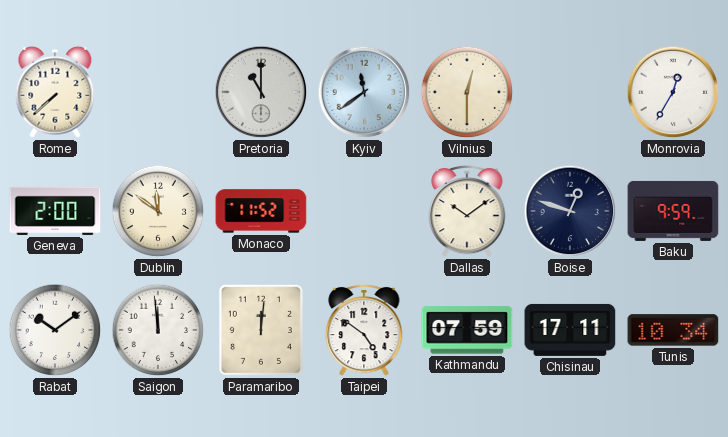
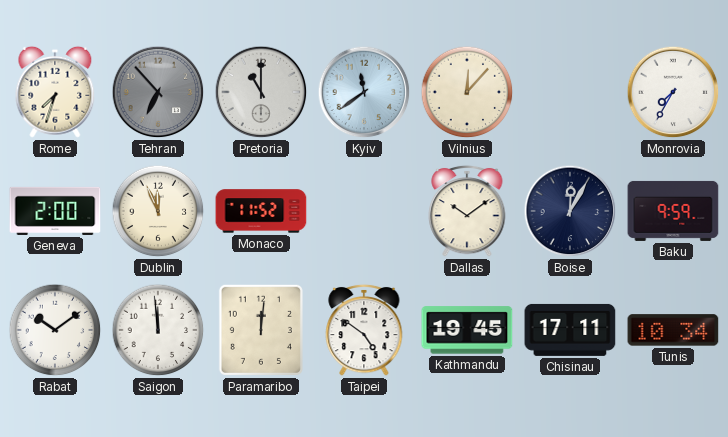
Rome: 7:38 -> 7:33
Tehran: none -> 6:53
Vilnius: 12:30 -> 12:07
Monrovia: 12:35 -> 7:35
Dublin: 11:51 -> 11:56
Boise: 12:48 -> 12:05
Kathmandu: 07:59 -> 19:45
